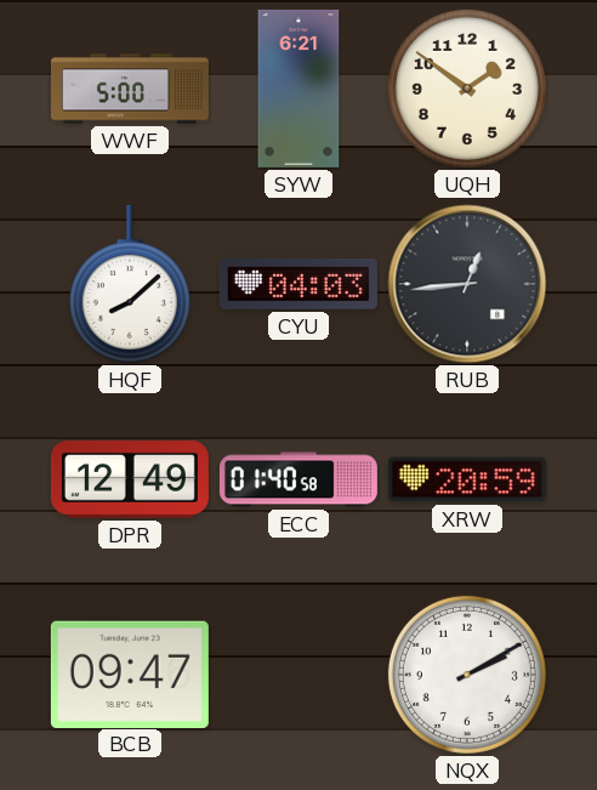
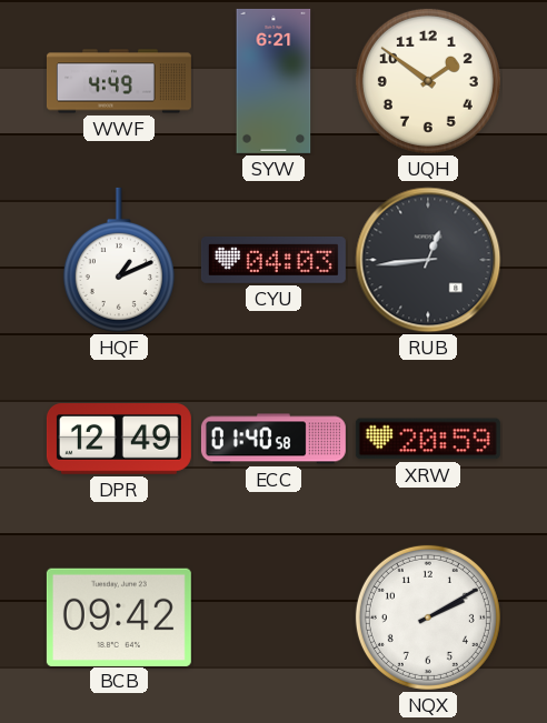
WWF: 5:00 -> 4:49
HQF: 8:08 -> 1:11
BCB: 09:47 -> 09:42
